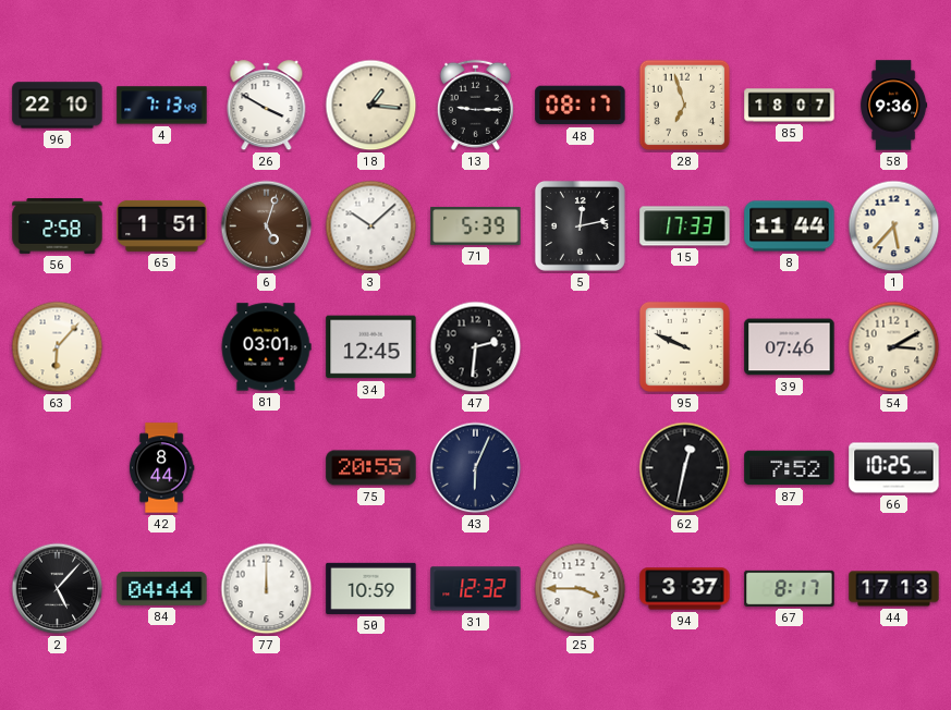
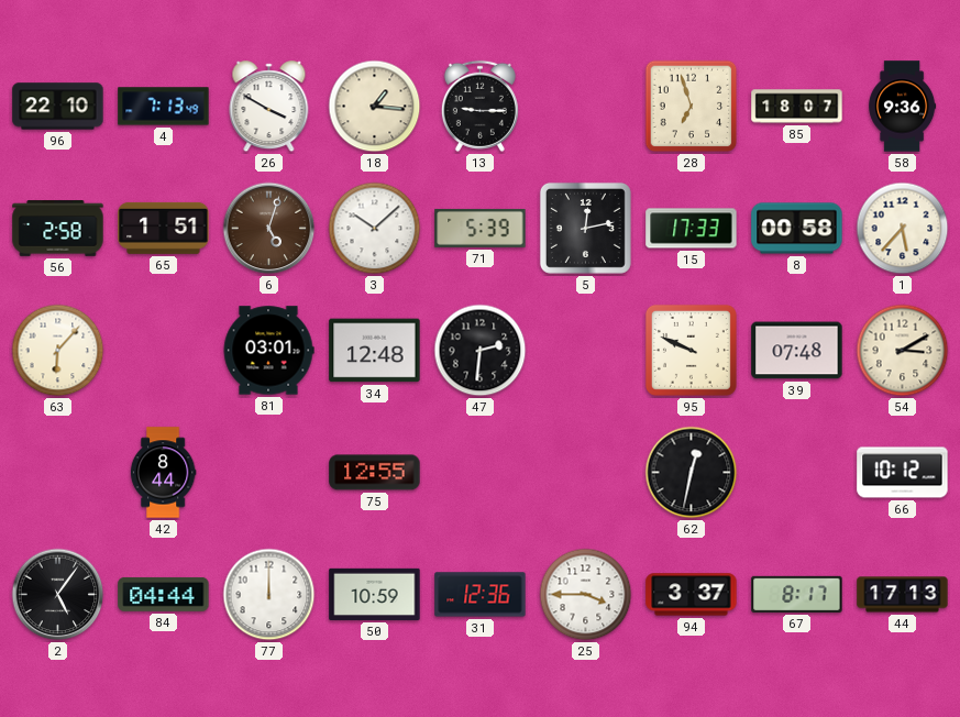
48: 08:17 -> none
8: 11:44 -> 00:58
34: 12:45 -> 12:48
39: 07:46 -> 07:48
75: 20:55 -> 12:55
43: 6:04 -> none
87: 7:52 -> none
66: 10:25 -> 10:12
2: 5:07 -> 5:06
31: 12:32 -> 12:36
